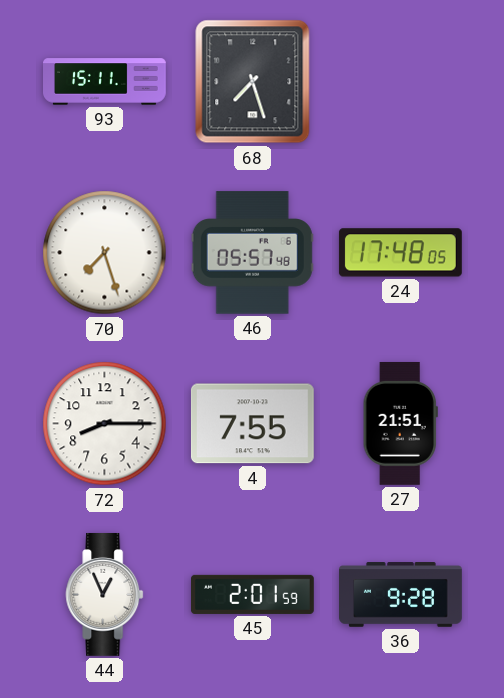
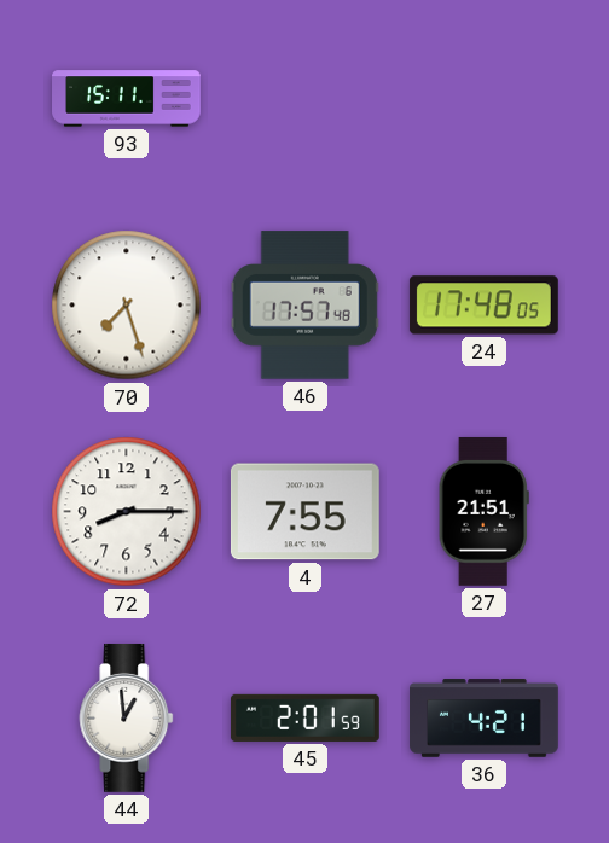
68: 7:27 -> none
46: 05:57 -> 17:57
44: 12:56 -> 12:59
36: 9:28 -> 4:21
